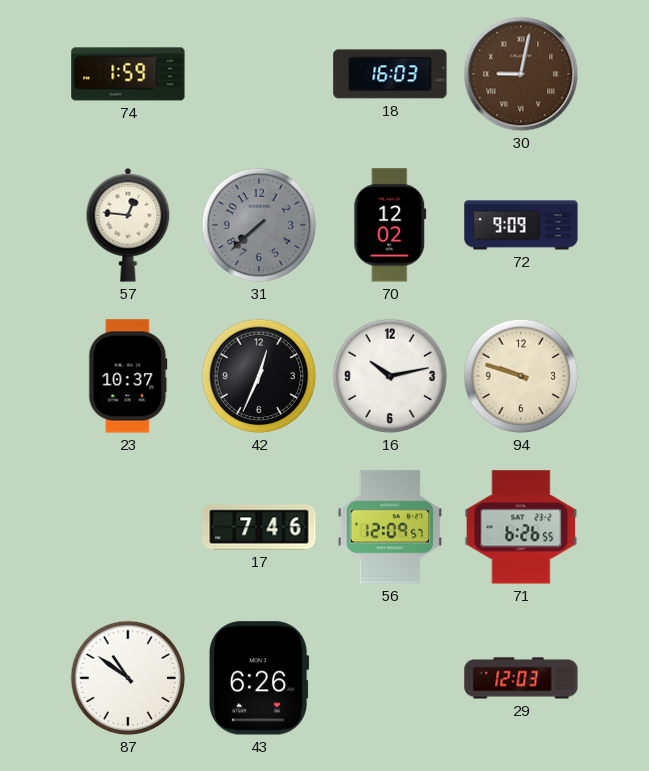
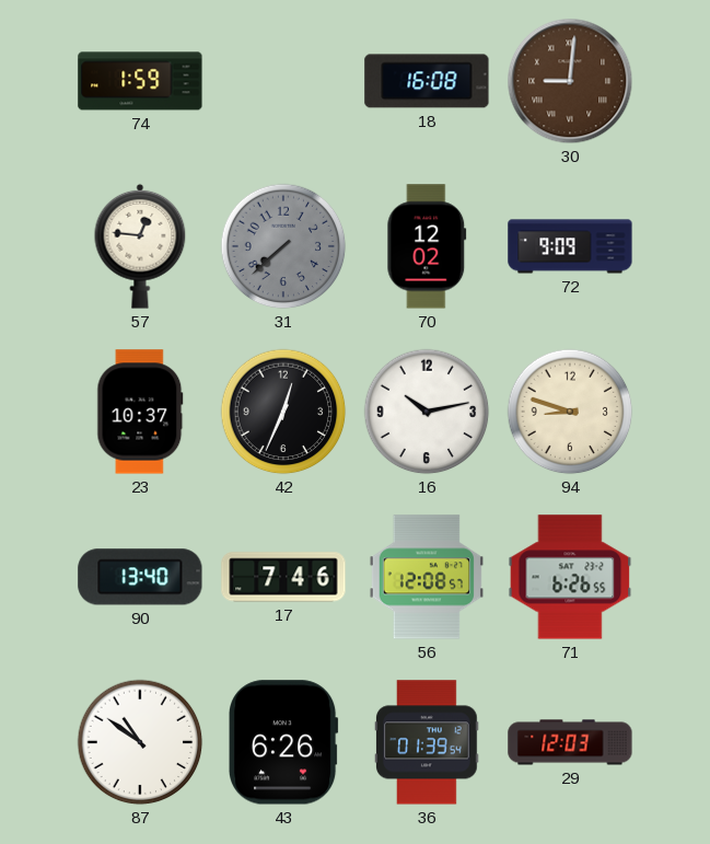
18: 16:03 -> 16:08
30: 9:02 -> 9:01
94: 9:48 -> 8:48
90: none -> 13:40
56: 12:09 -> 12:08
36: none -> 01:39
